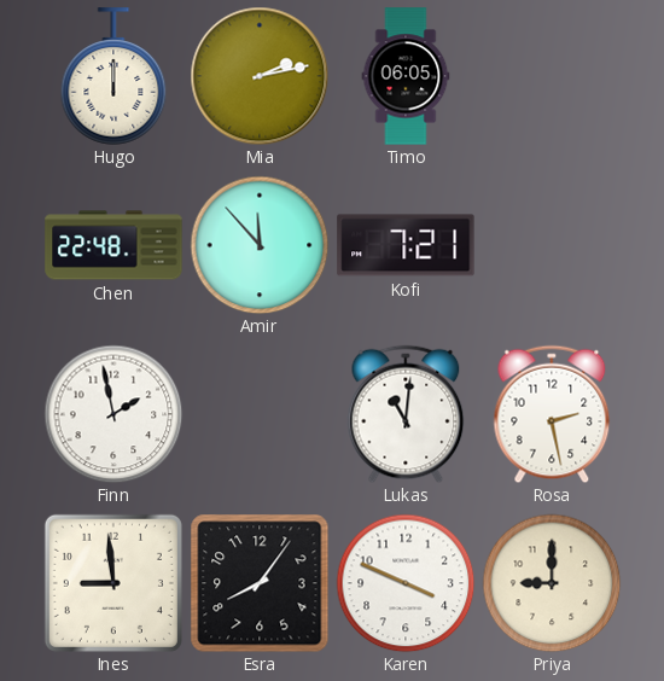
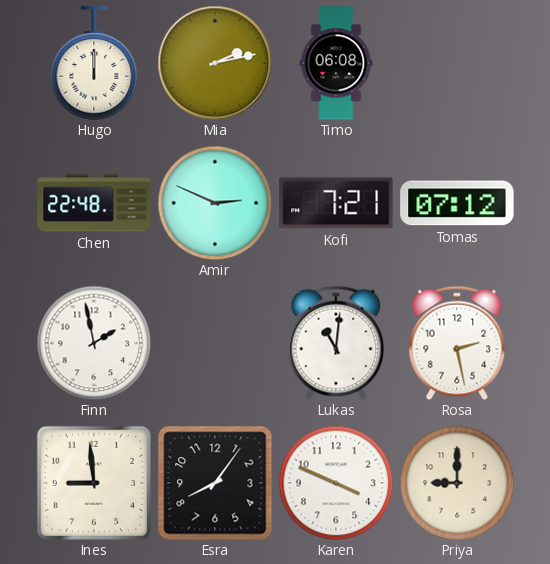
Timo: 06:05 -> 06:08
Amir: 11:53 -> 2:49
Tomas: none -> 07:12
